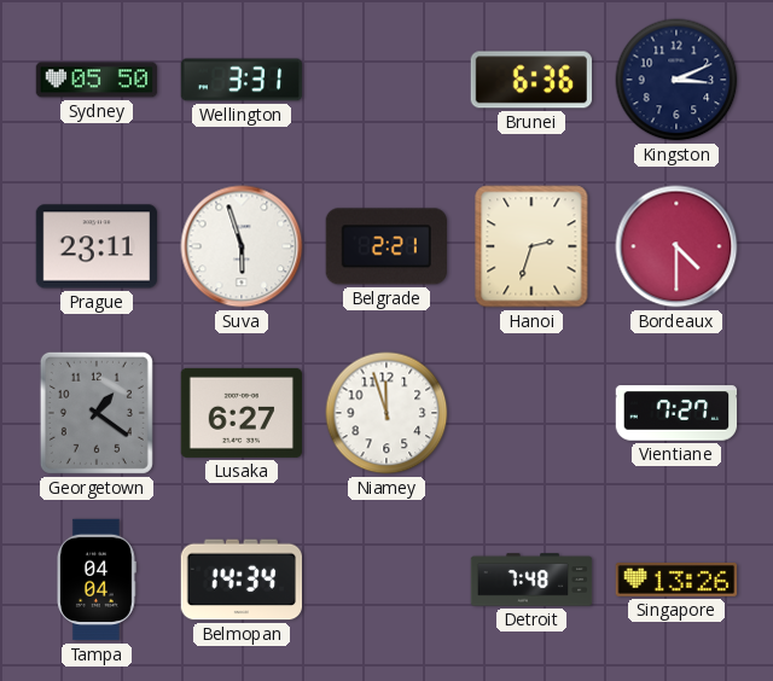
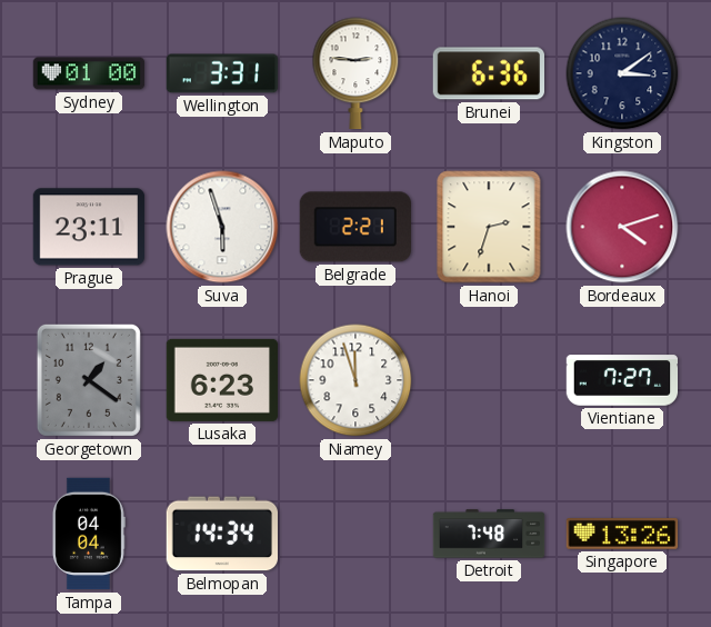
Sydney: 05:50 -> 01:00
Maputo: none -> 2:46
Kingston: 3:11 -> 3:09
Bordeaux: 4:30 -> 4:12
Lusaka: 6:27 -> 6:23
